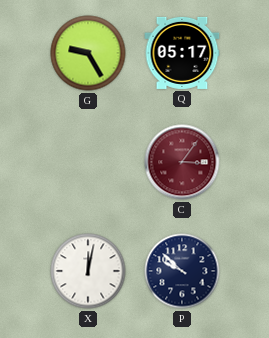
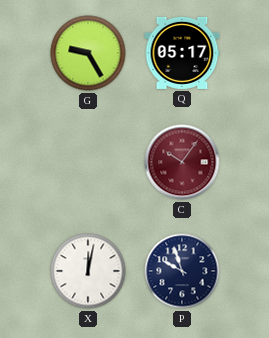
C: 3:06 -> 10:06
P: 9:52 -> 9:57
